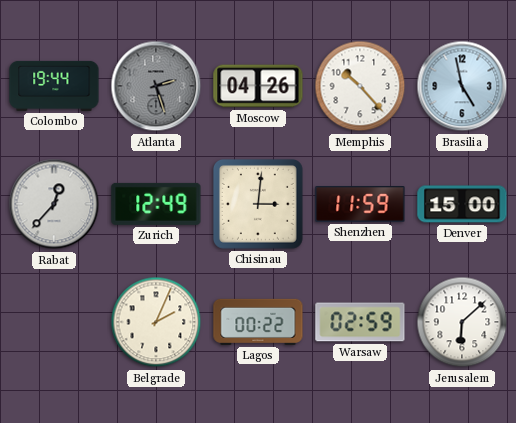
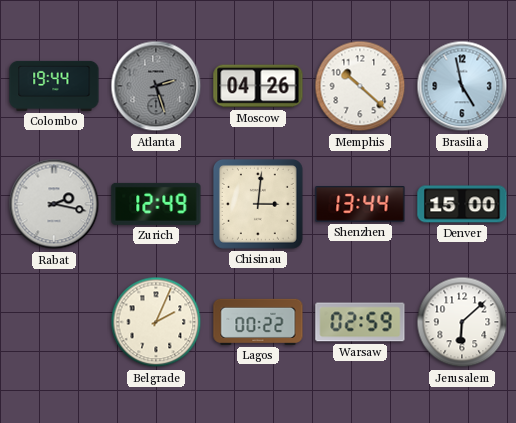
Memphis: 10:23 -> 10:22
Rabat: 12:37 -> 2:17
Shenzhen: 11:59 -> 13:44
